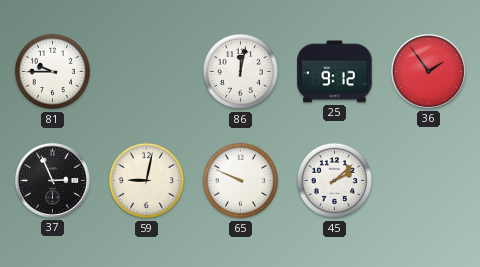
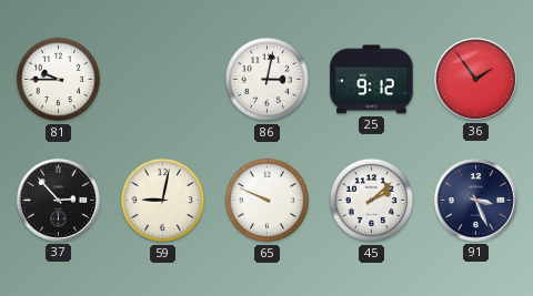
86: 12:02 -> 3:02
37: 2:56 -> 2:53
91: none -> 3:26
